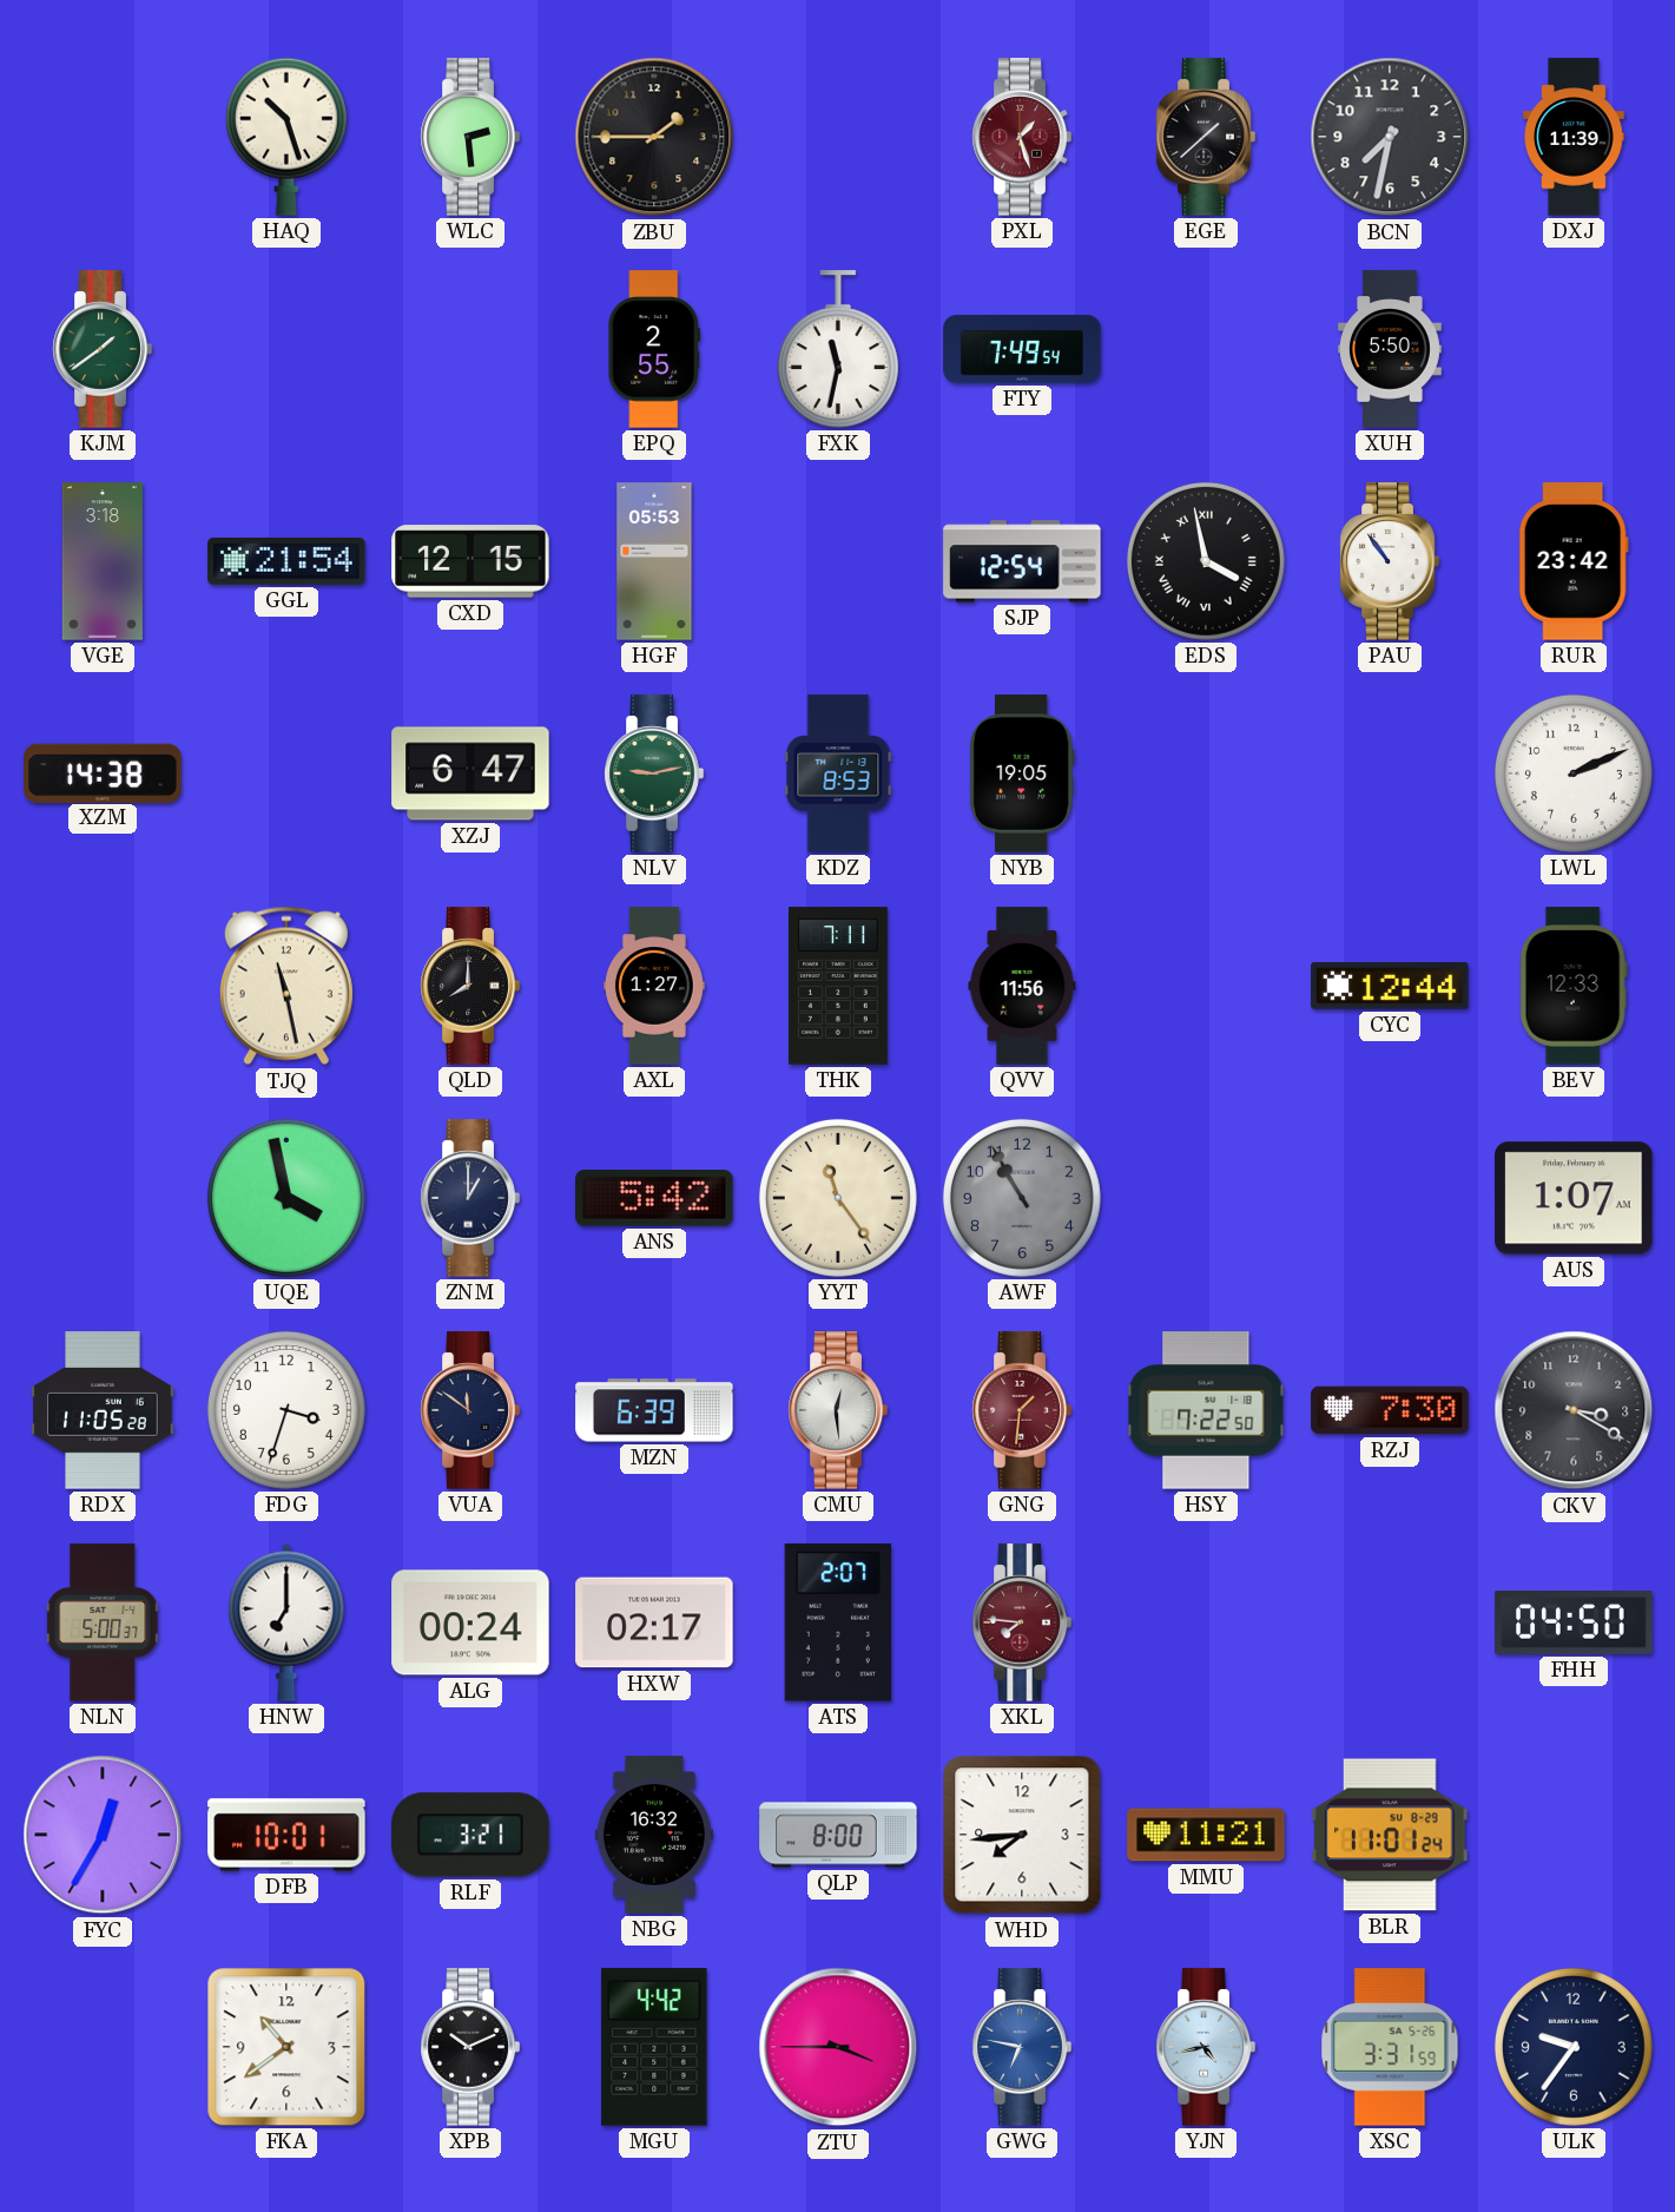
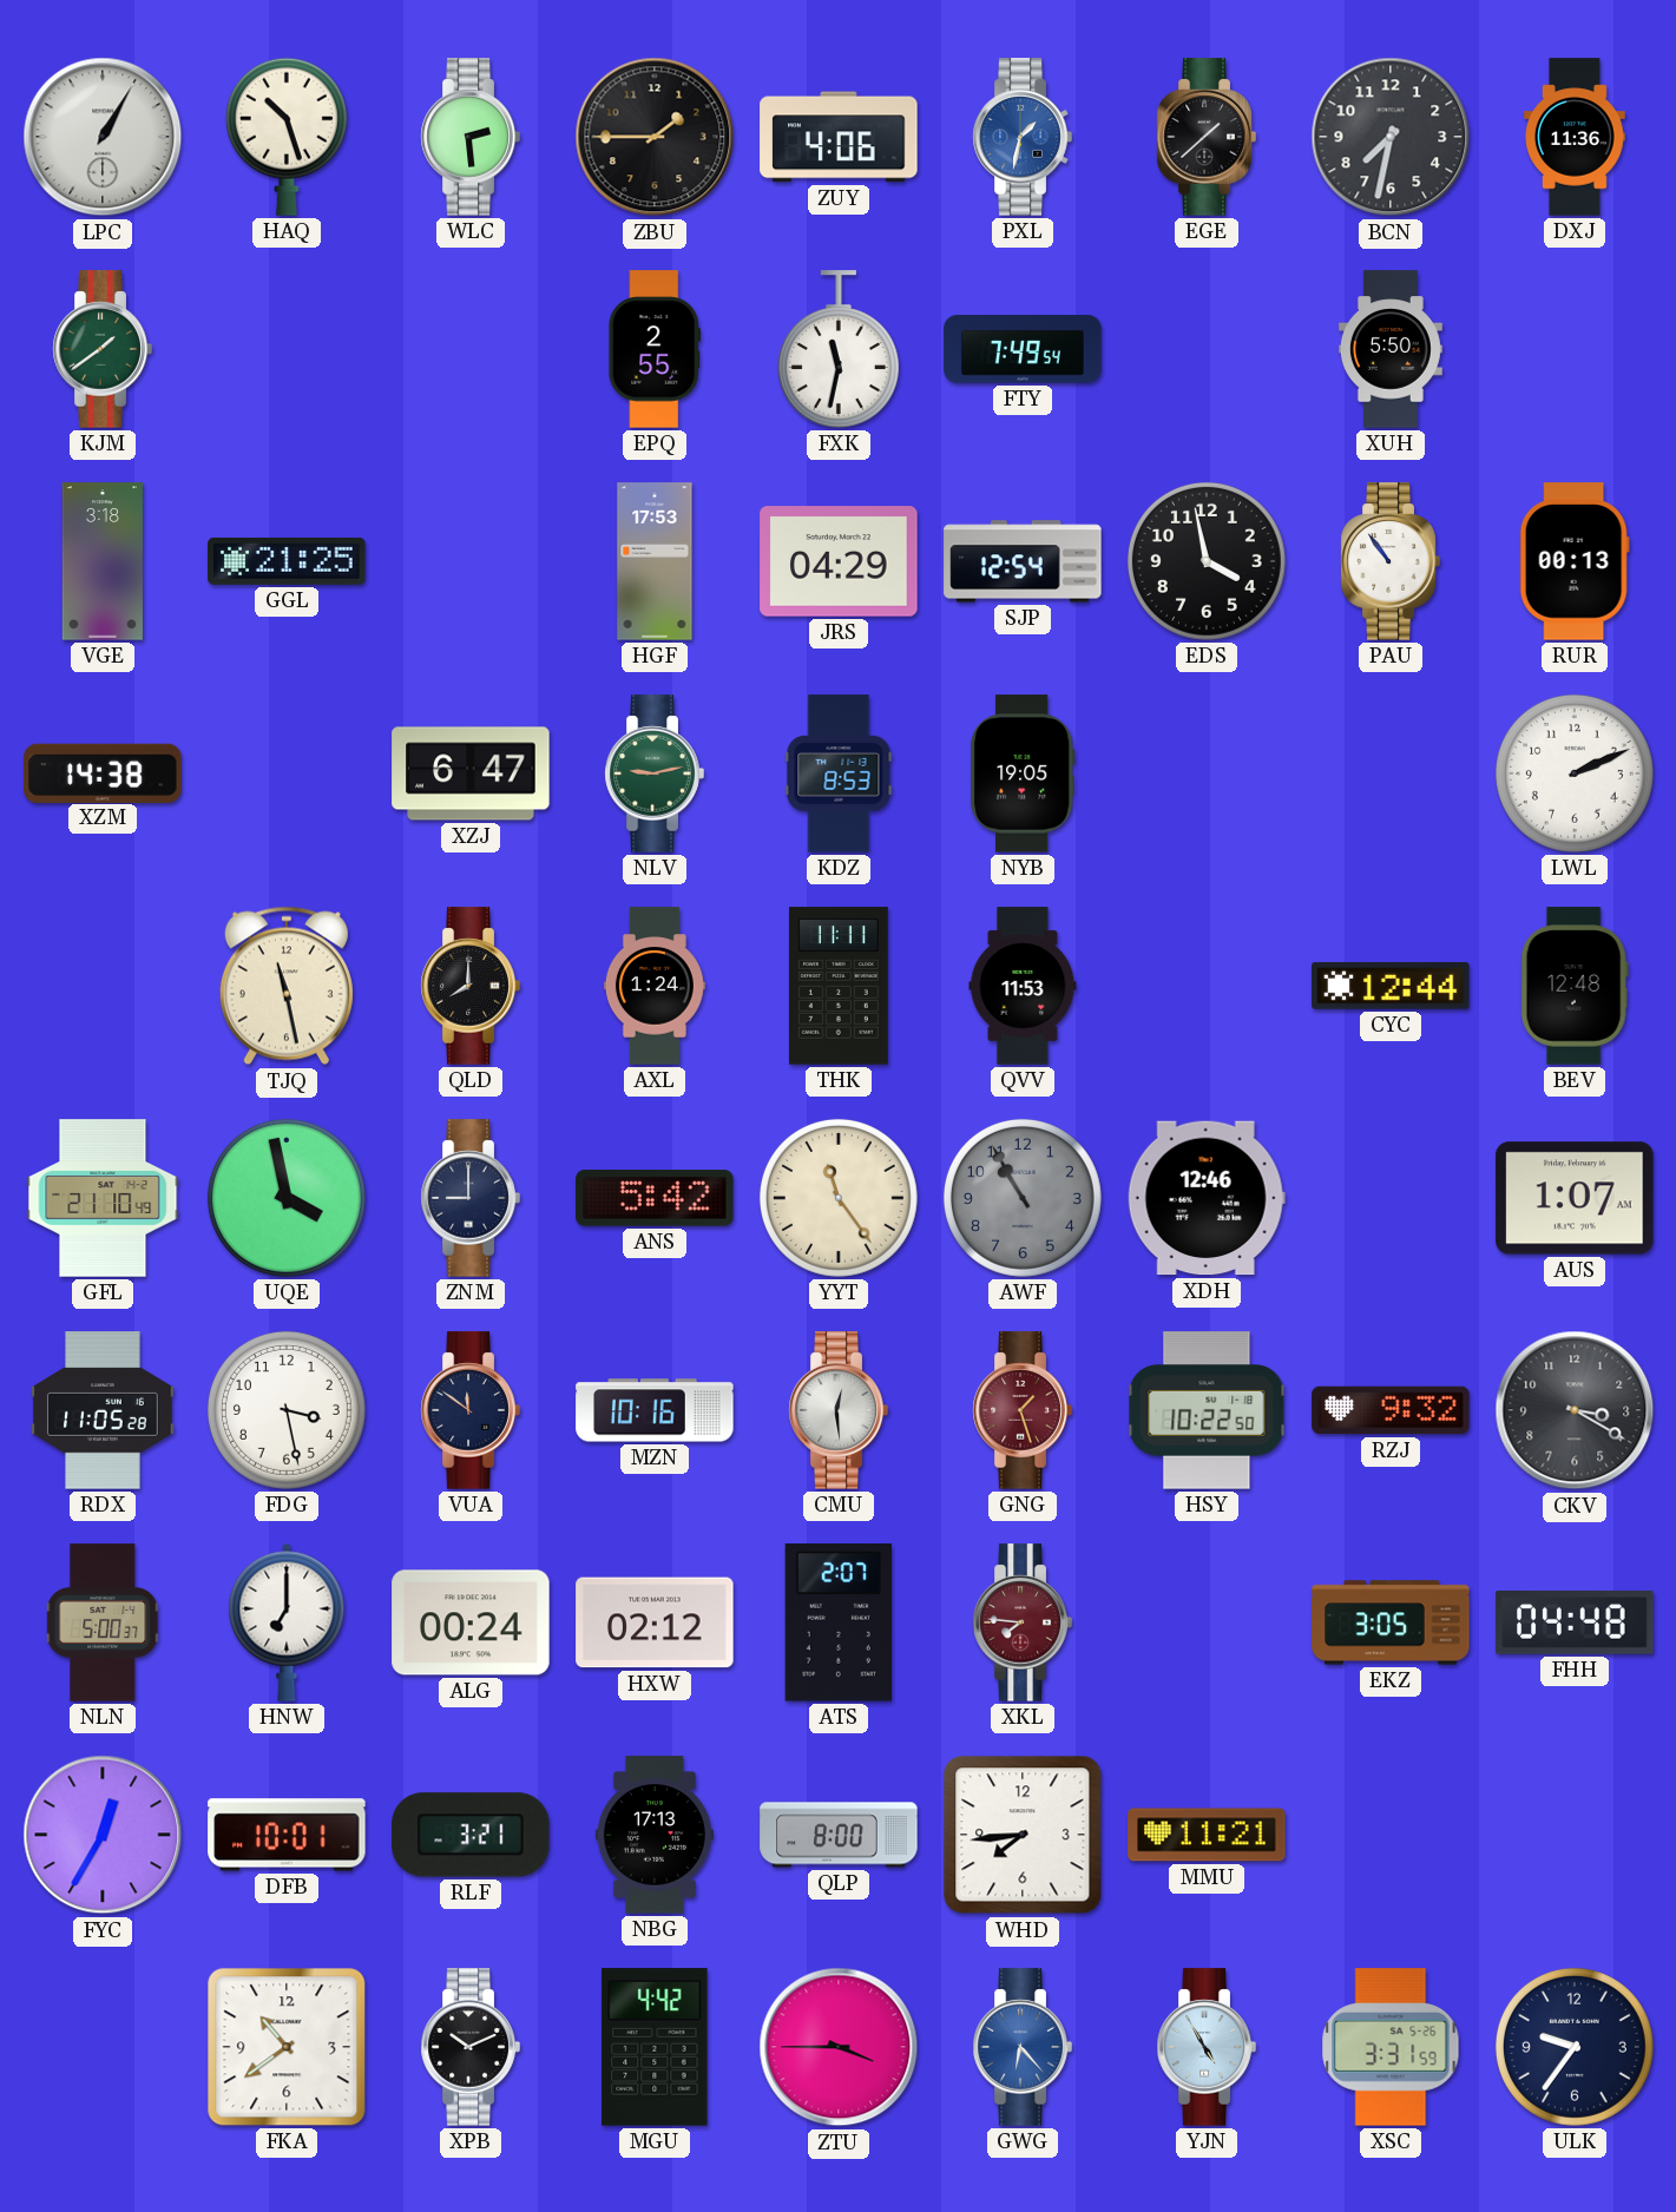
LPC: none -> 1:05
ZUY: none -> 4:06
PXL: 1:27 -> 1:32
PXL dial: burgundy -> blue
DXJ: 11:39 -> 11:36
GGL: 21:54 -> 21:25
CXD: 12:15 -> none
HGF: 05:53 -> 17:53
JRS: none -> 04:29
EDS numerals: Roman -> Arabic
RUR: 23:42 -> 00:13
AXL: 1:27 -> 1:24
THK: 7:11 -> 11:11
QVV: 11:56 -> 11:53
BEV: 12:33 -> 12:48
GFL: none -> 21:10
ZNM: 1:00 -> 9:00
XDH: none -> 12:46
FDG: 3:33 -> 3:28
MZN: 6:39 -> 10:16
GNG: 1:31 -> 1:27
HSY: 7:22 -> 10:22
RZJ: 7:30 -> 9:32
HXW: 02:17 -> 02:12
EKZ: none -> 3:05
FHH: 04:50 -> 04:48
NBG: 16:32 -> 17:13
BLR: 11:01 -> none
GWG: 6:47 -> 6:23
YJN: 4:43 -> 4:55
